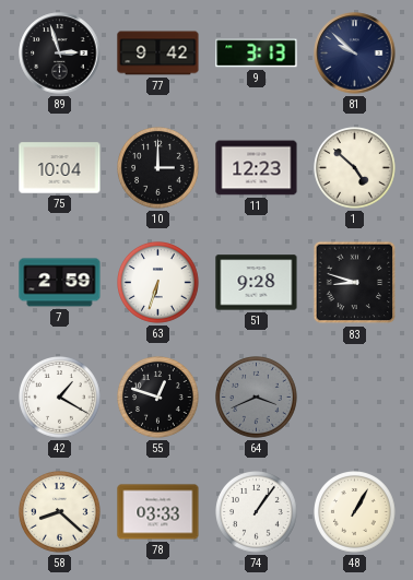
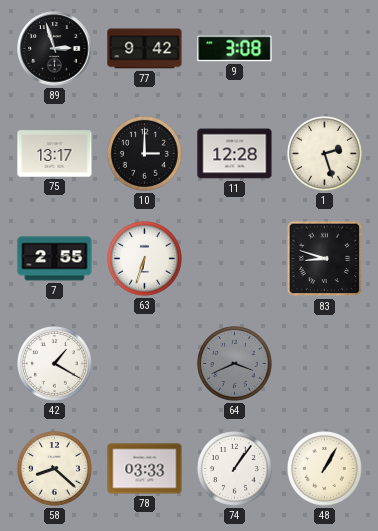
9: 3:13 -> 3:08
81: 9:52 -> none
75: 10:04 -> 13:17
11: 12:23 -> 12:28
1: 4:52 -> 2:27
7: 2:59 -> 2:55
51: 9:28 -> none
55: 12:48 -> none
